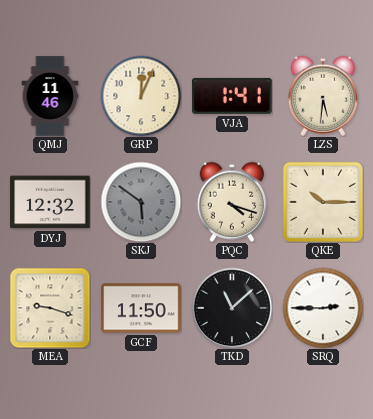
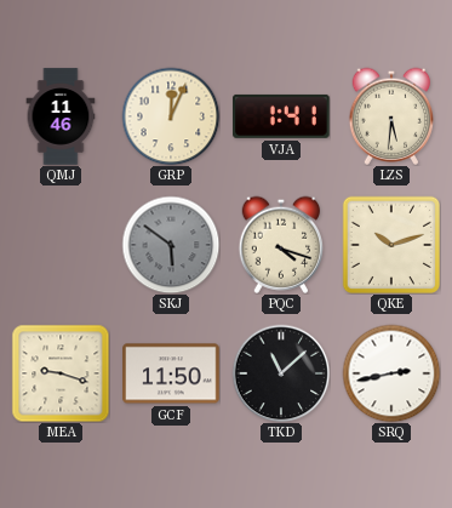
DYJ: 12:32 -> none
QKE: 10:15 -> 10:12
SRQ: 2:45 -> 2:43
